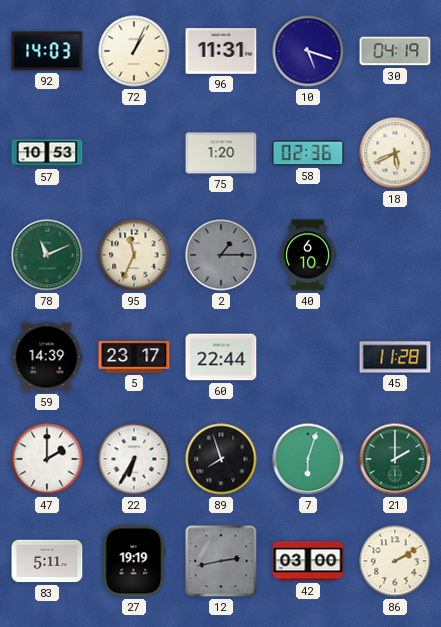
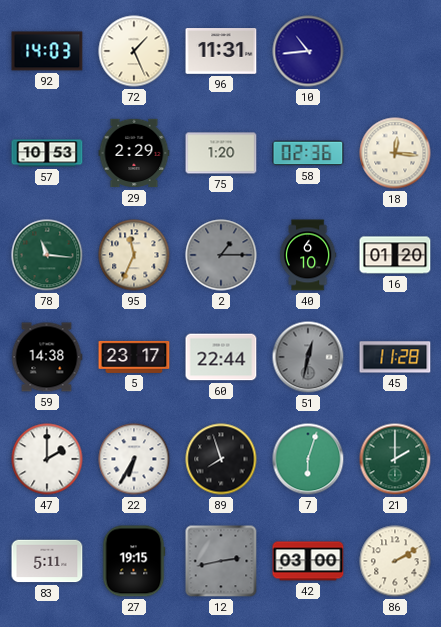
72: 1:04 -> 1:26
10: 5:18 -> 10:44
30: 04:19 -> none
29: none -> 2:29
18: 5:41 -> 12:16
78: 11:11 -> 11:16
16: none -> 01:20
59: 14:39 -> 14:38
51: none -> 12:32
27: 19:19 -> 19:15
